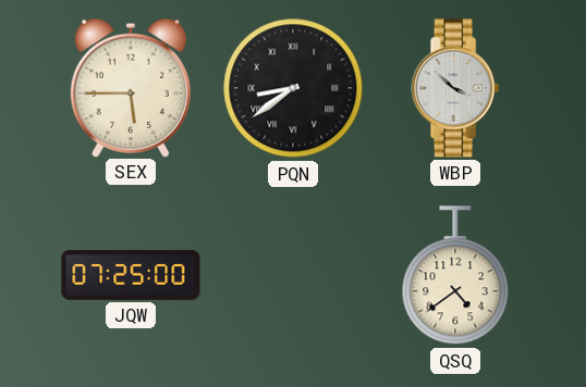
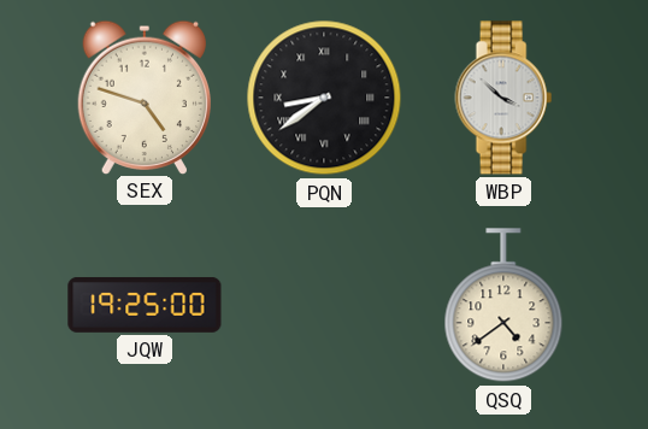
SEX: 5:45 -> 4:48
JQW: 07:25 -> 19:25
